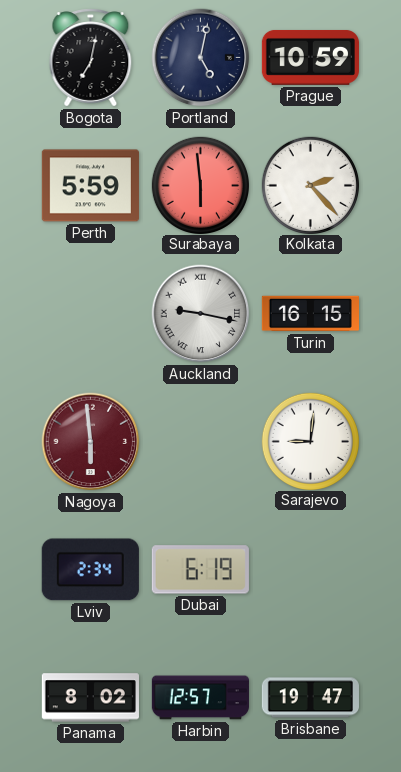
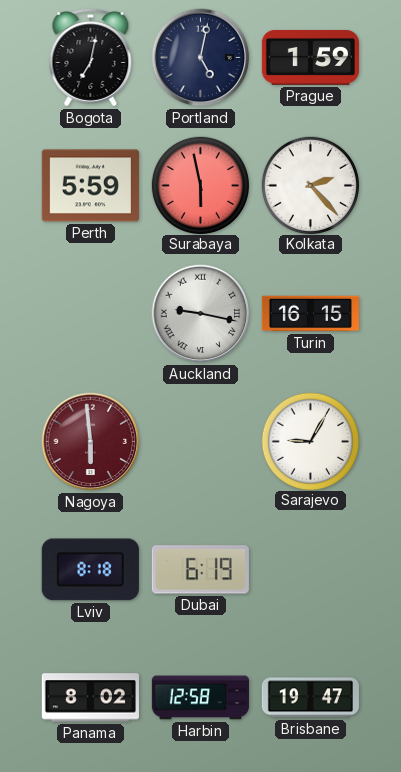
Prague: 10:59 -> 1:59
Surabaya: 5:59 -> 5:58
Sarajevo: 9:01 -> 9:05
Lviv: 2:34 -> 8:18
Harbin: 12:57 -> 12:58
